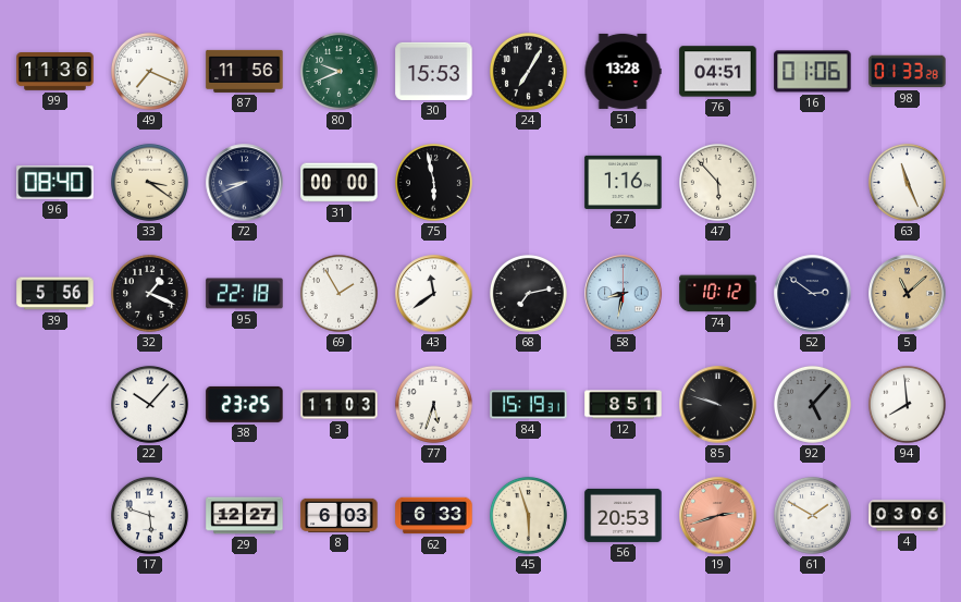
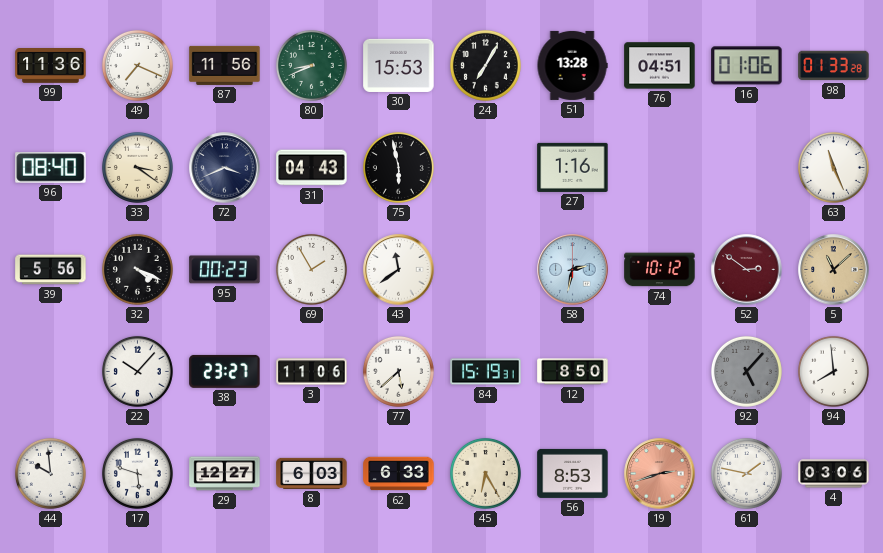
80: 9:41 -> 8:41
72: 8:41 -> 3:41
31: 00:00 -> 04:43
47: 5:53 -> none
32: 1:19 -> 4:19
95: 22:18 -> 00:23
68: 7:13 -> none
58: 8:32 -> 2:32
52 dial: navy -> burgundy
38: 23:25 -> 23:27
3: 11:03 -> 11:06
77: 5:33 -> 5:38
12: 8:51 -> 8:50
85: 9:48 -> none
44: none -> 9:59
45: 5:57 -> 6:25
56: 20:53 -> 8:53
61: 1:50 -> 1:47
